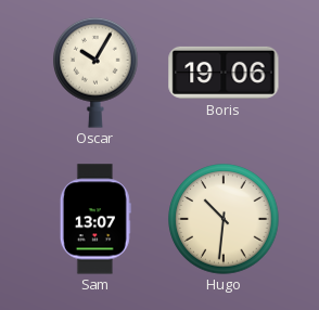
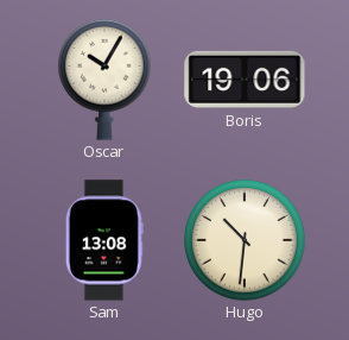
Sam: 13:07 -> 13:08
